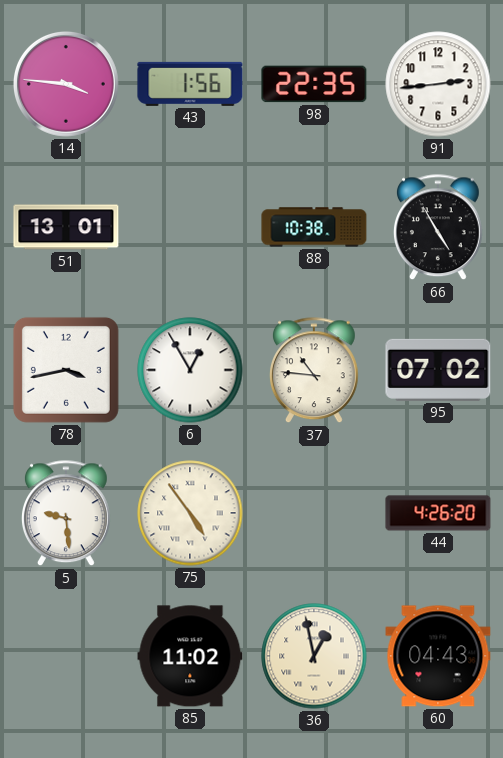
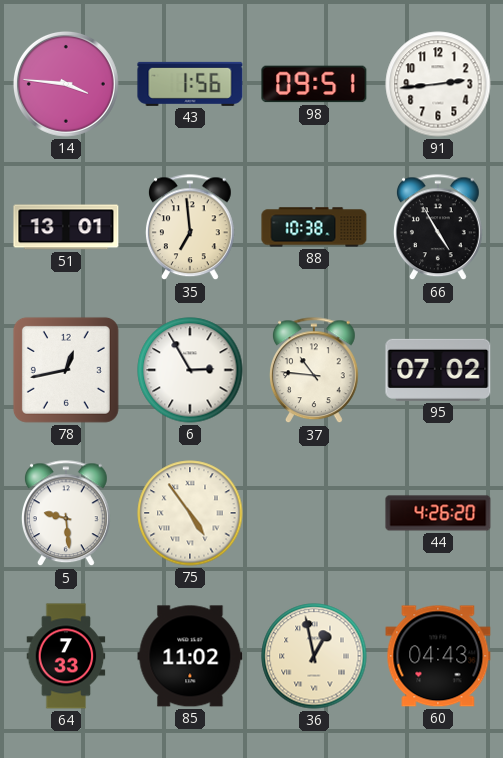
98: 22:35 -> 09:51
35: none -> 6:59
78: 3:43 -> 12:43
6: 12:55 -> 2:55
64: none -> 7:33
